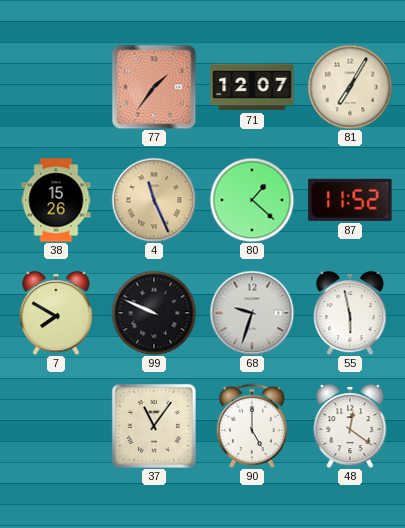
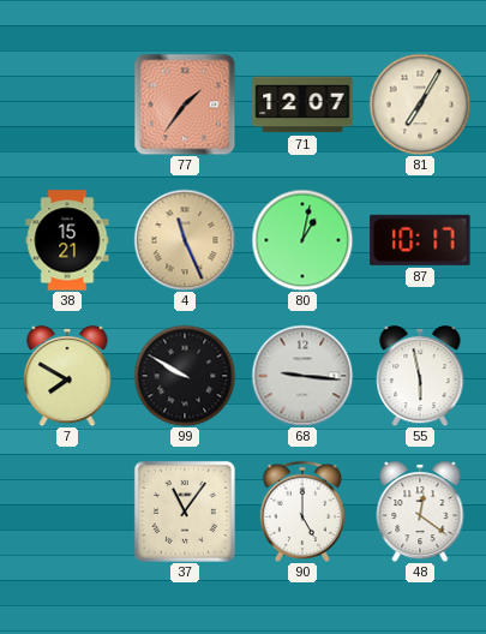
38: 15:26 -> 15:21
80: 1:22 -> 1:02
87: 11:52 -> 10:17
99: 9:49 -> 9:50
68: 9:33 -> 9:16
